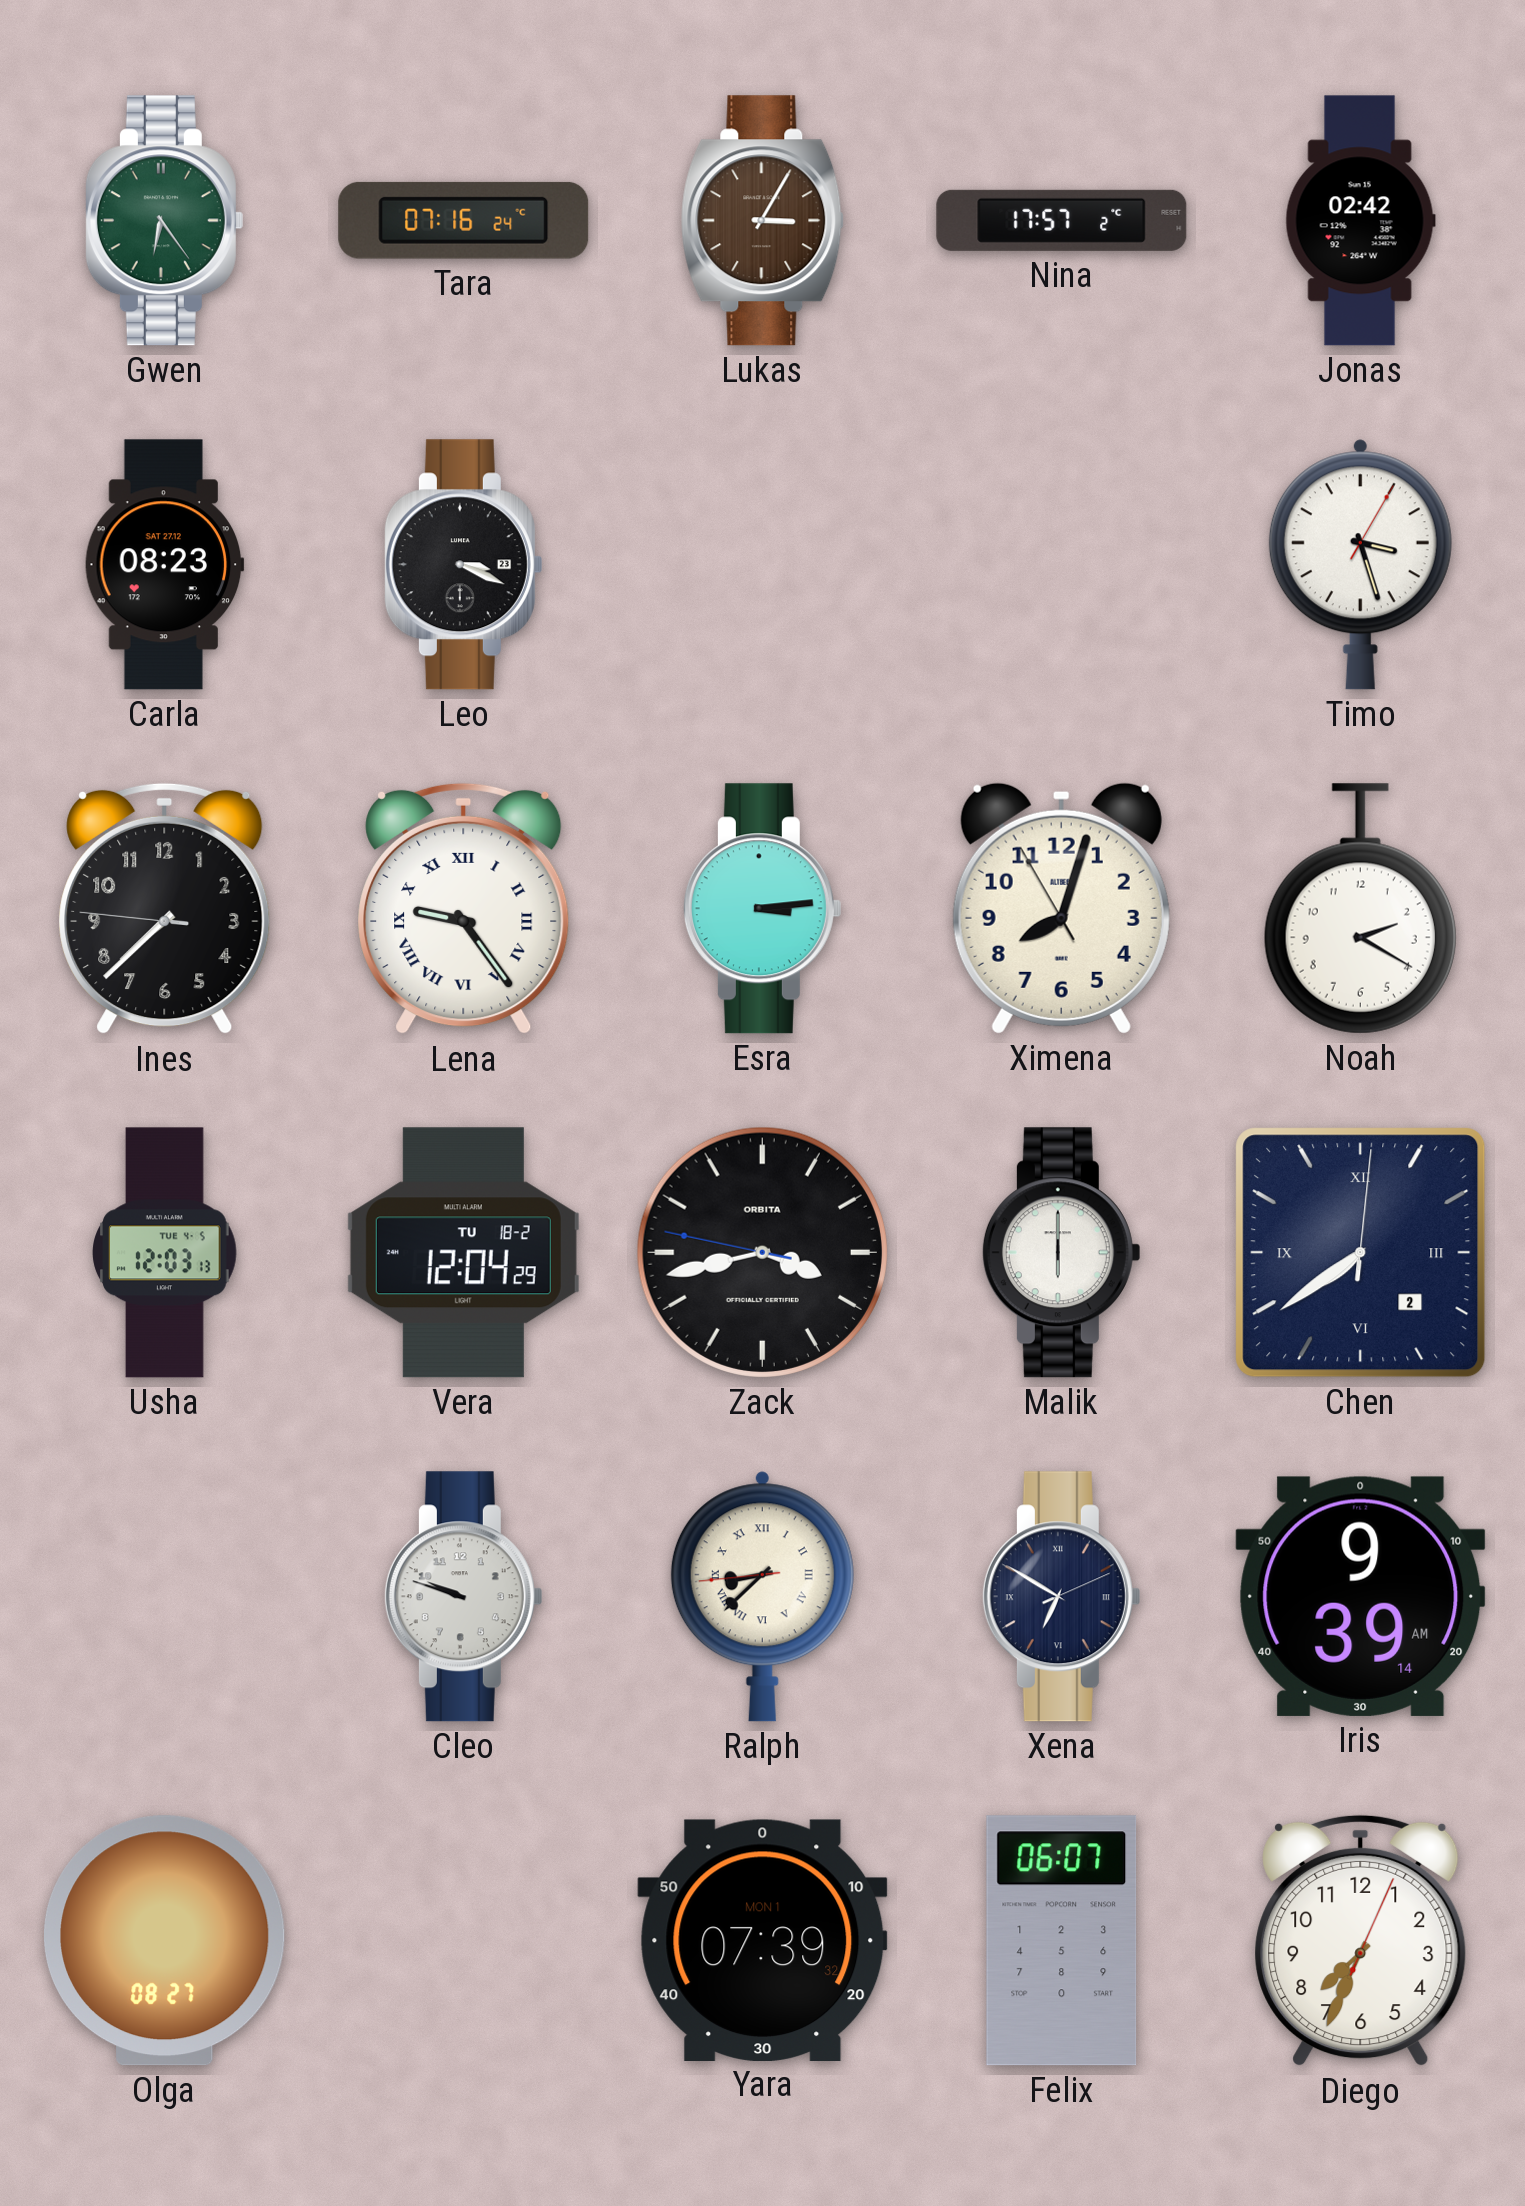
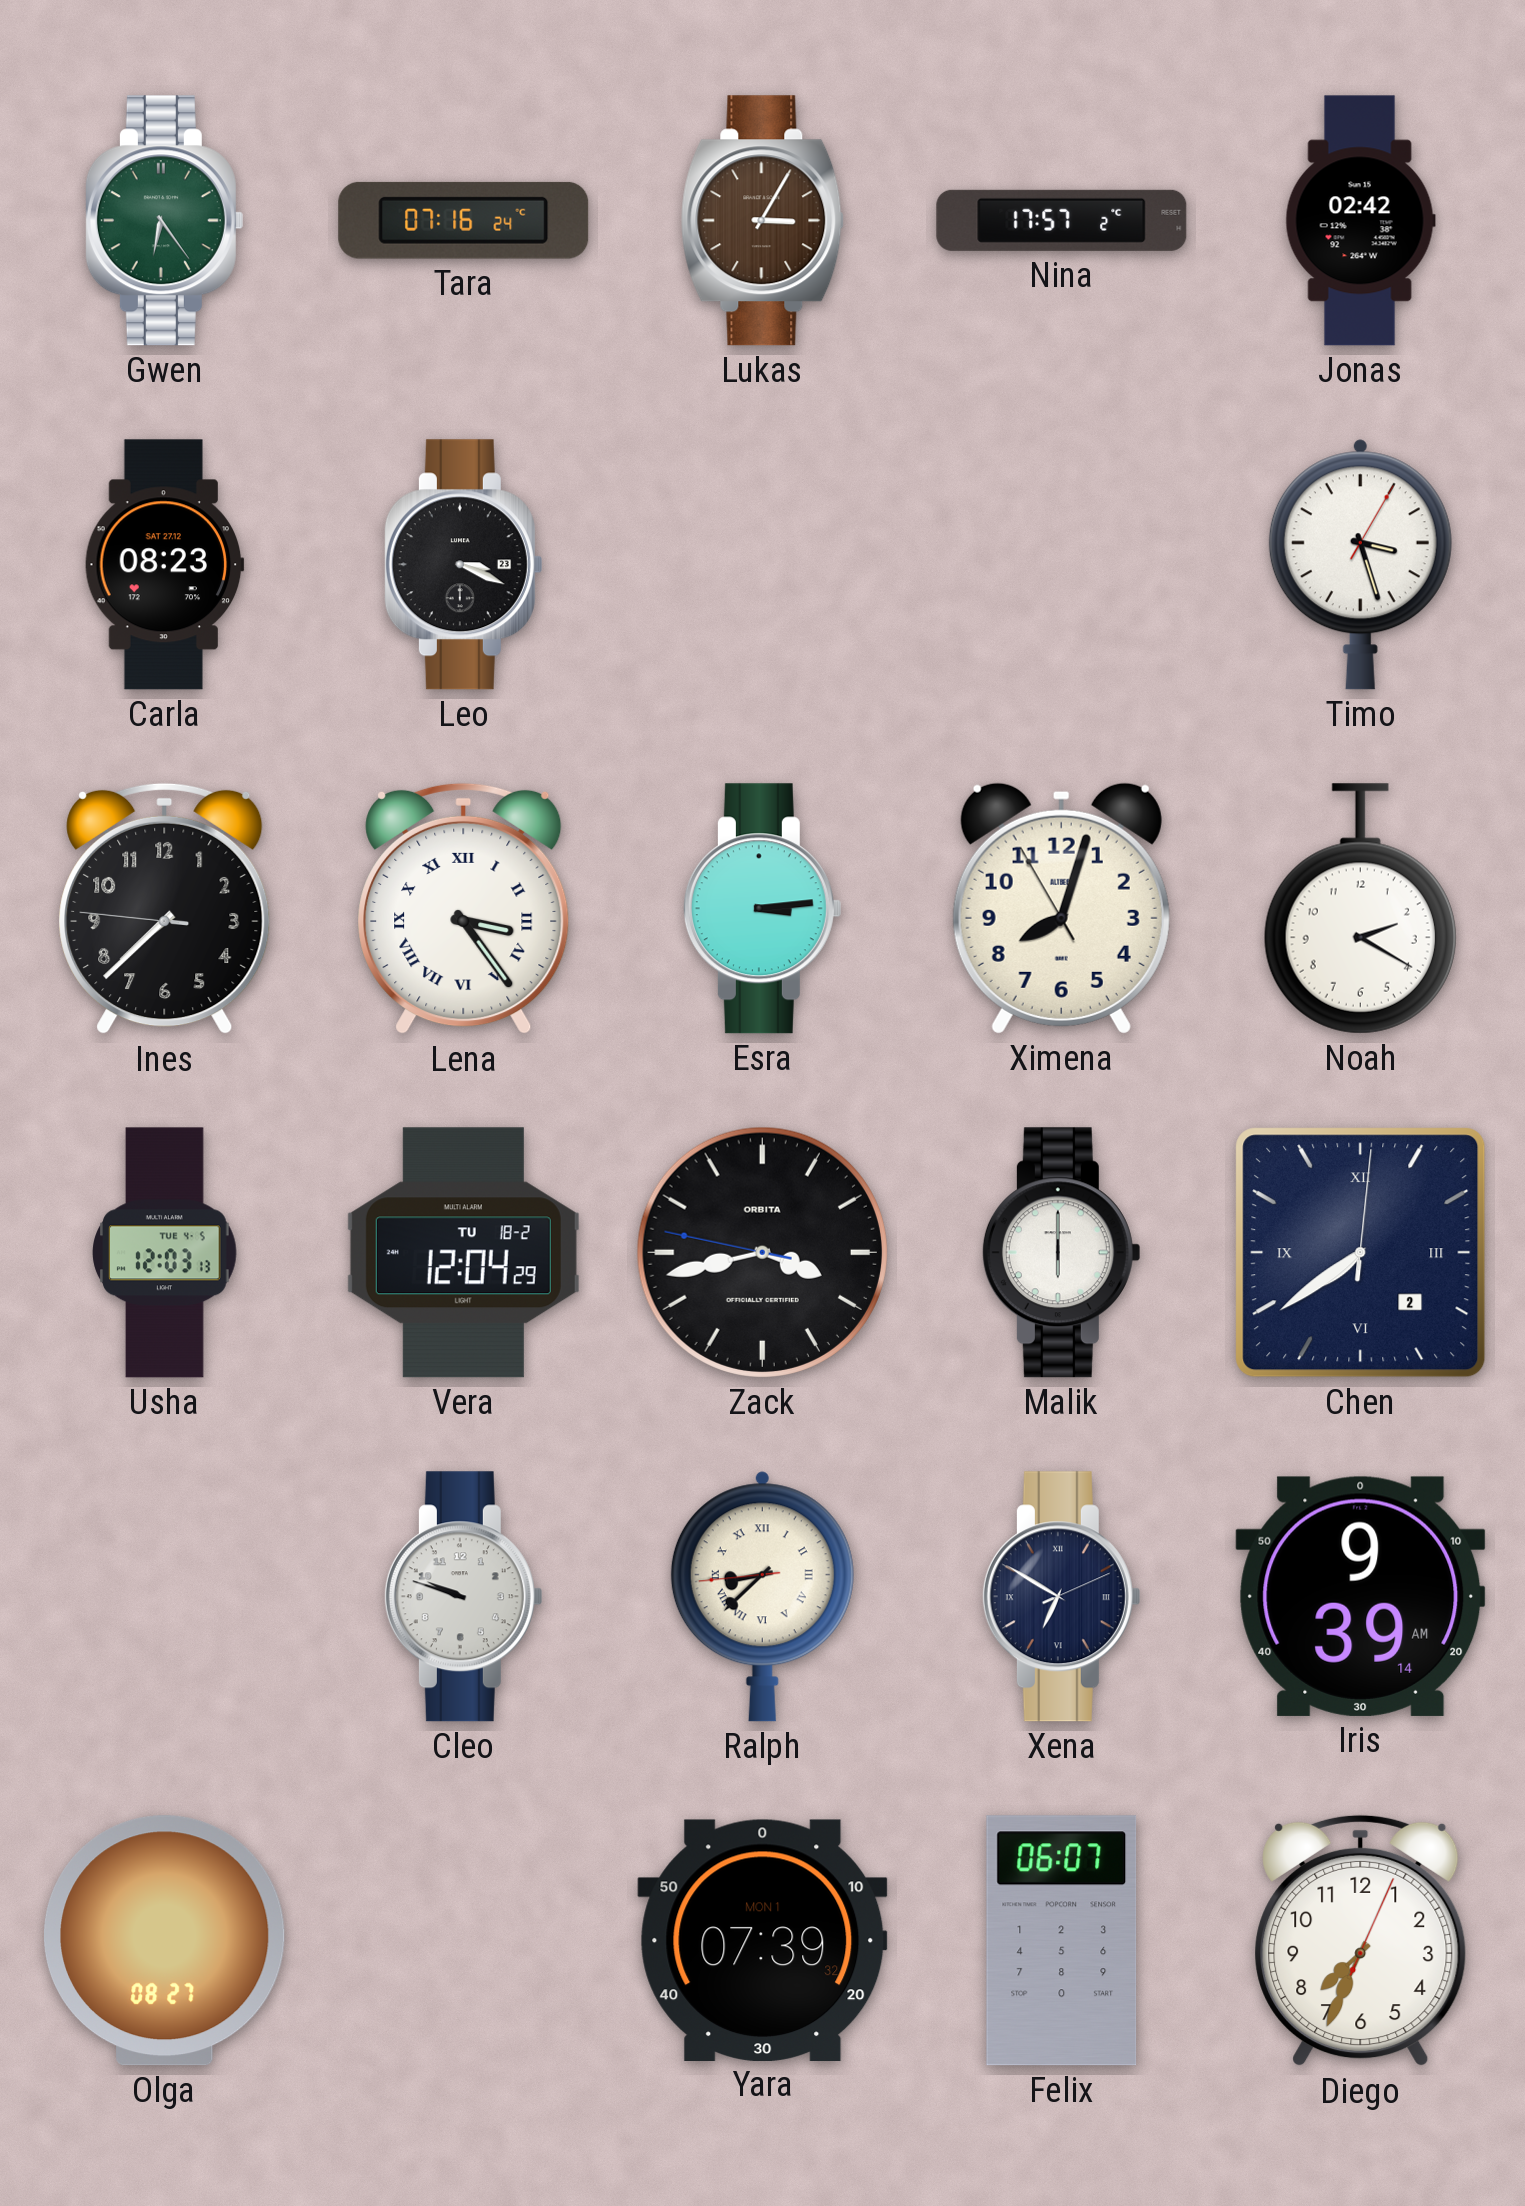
Lena: 9:24 -> 3:24
